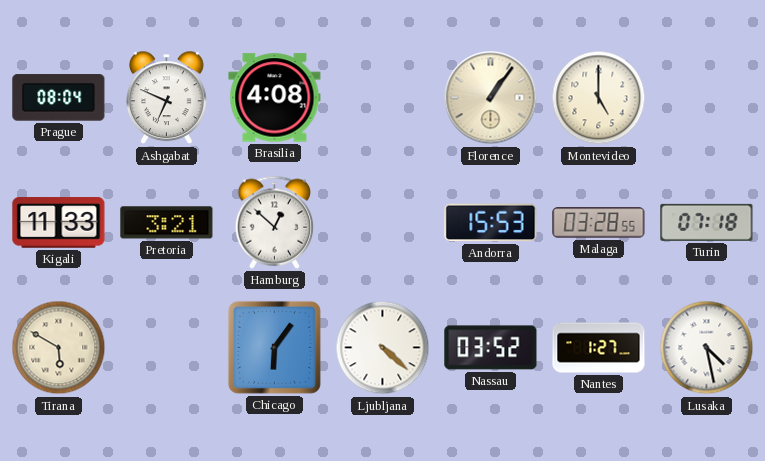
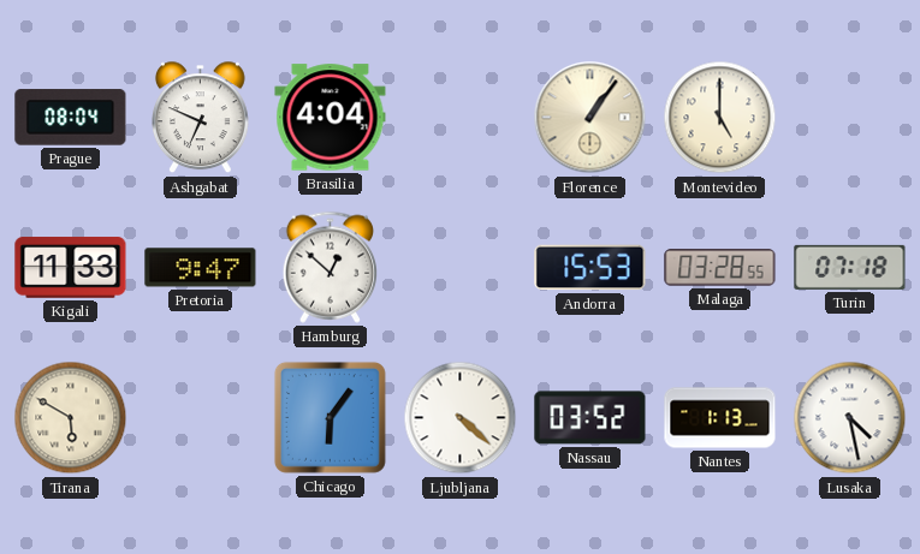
Brasilia: 4:08 -> 4:04
Pretoria: 3:21 -> 9:47
Nantes: 1:27 -> 1:13
